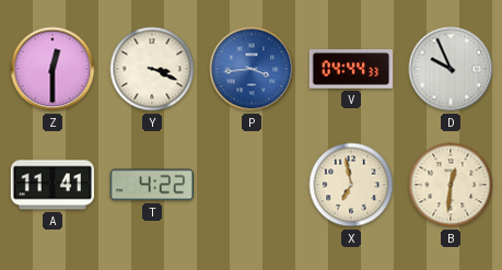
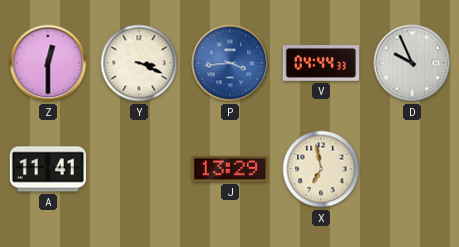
T: 4:22 -> none
J: none -> 13:29
B: 12:31 -> none
